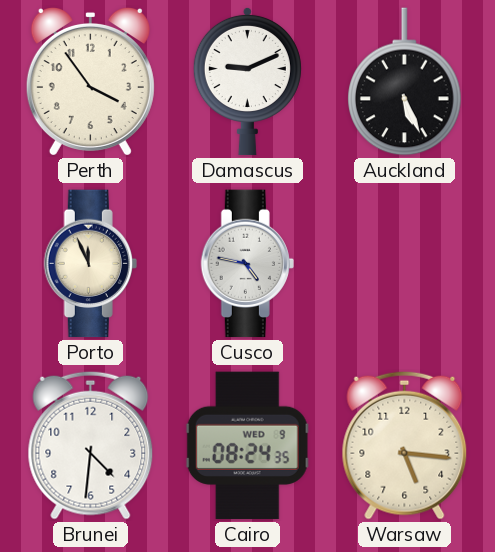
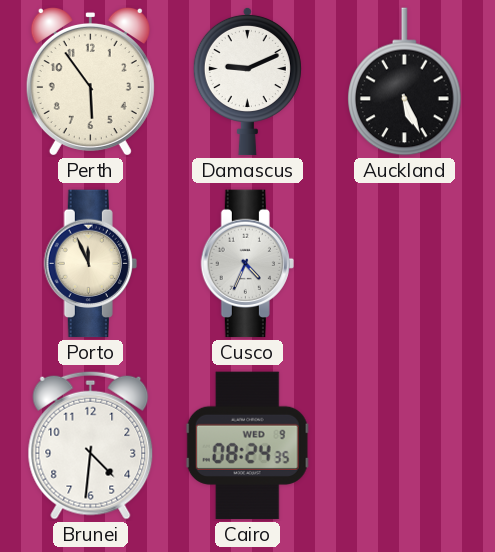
Perth: 3:54 -> 5:54
Cusco: 4:47 -> 4:34
Warsaw: 5:16 -> none
